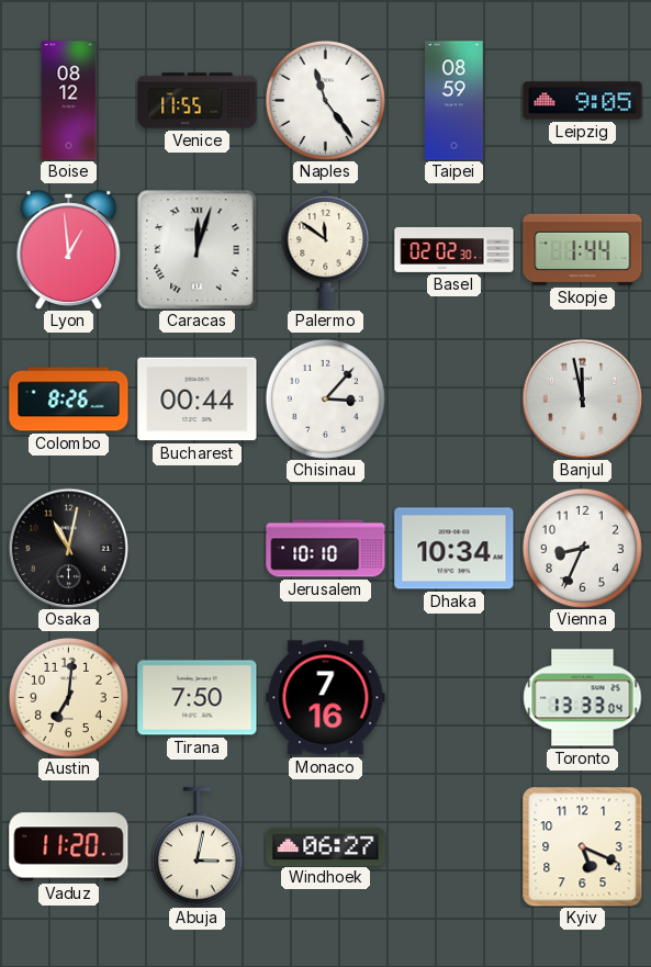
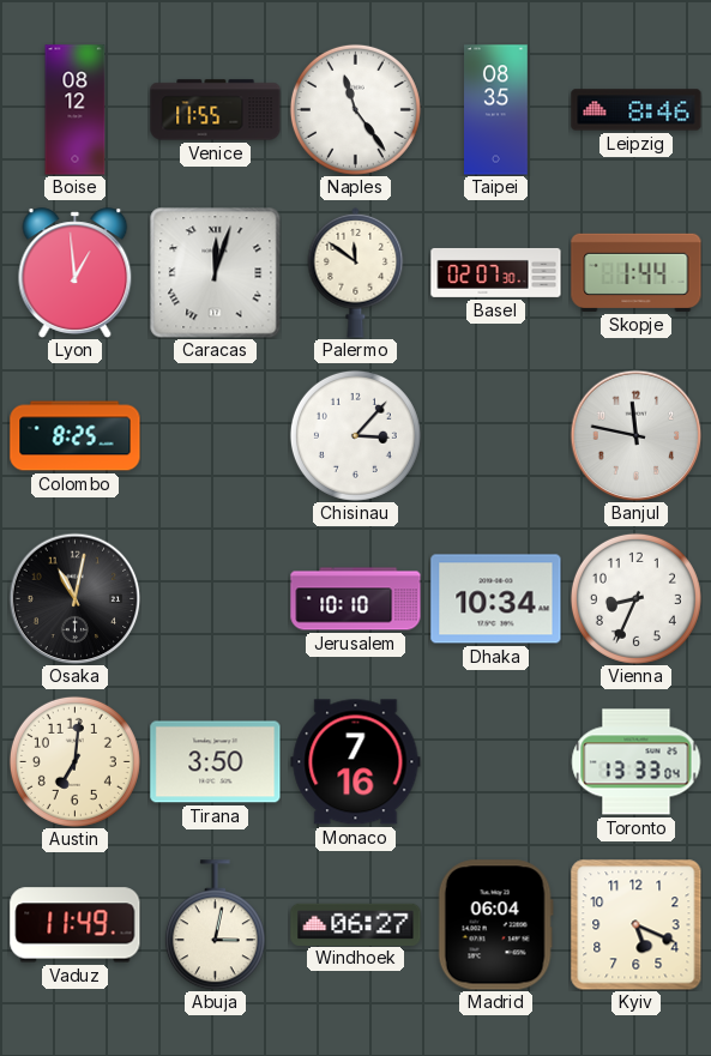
Taipei: 08:59 -> 08:35
Leipzig: 9:05 -> 8:46
Basel: 02:02 -> 02:07
Colombo: 8:26 -> 8:25
Bucharest: 00:44 -> none
Banjul: 11:58 -> 11:47
Tirana: 7:50 -> 3:50
Vaduz: 11:20 -> 11:49
Madrid: none -> 06:04
